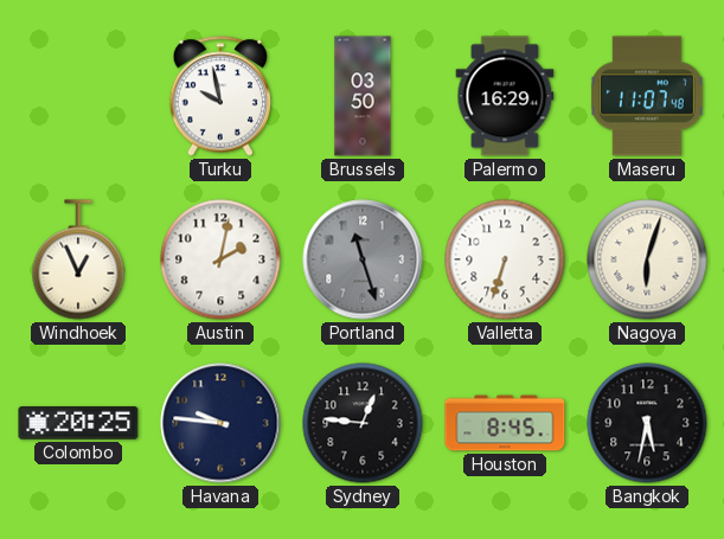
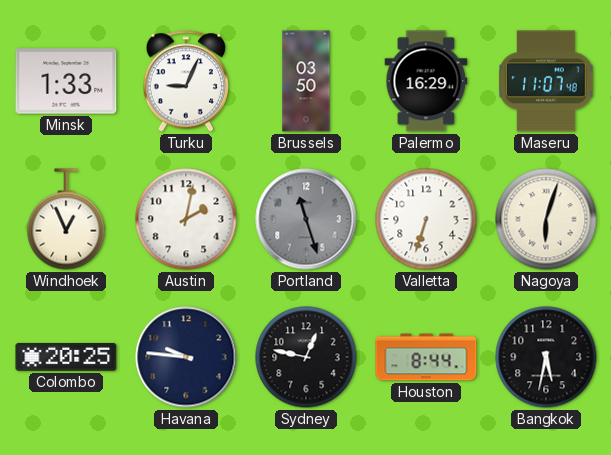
Minsk: none -> 1:33
Turku: 9:58 -> 9:04
Sydney: 12:46 -> 12:47
Houston: 8:45 -> 8:44
